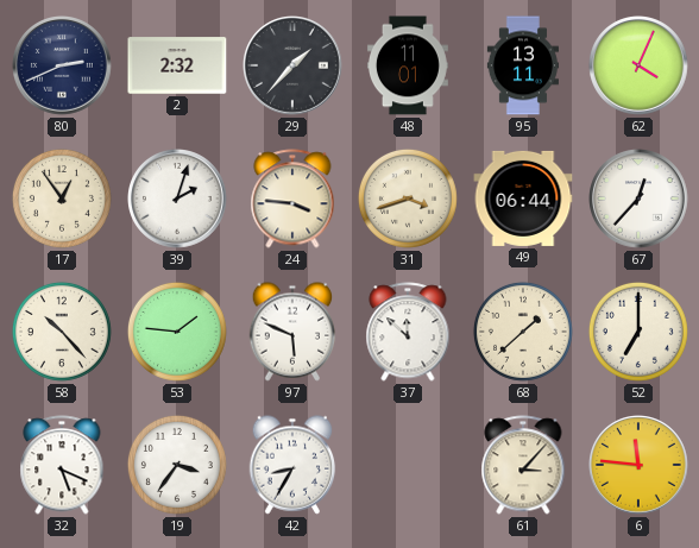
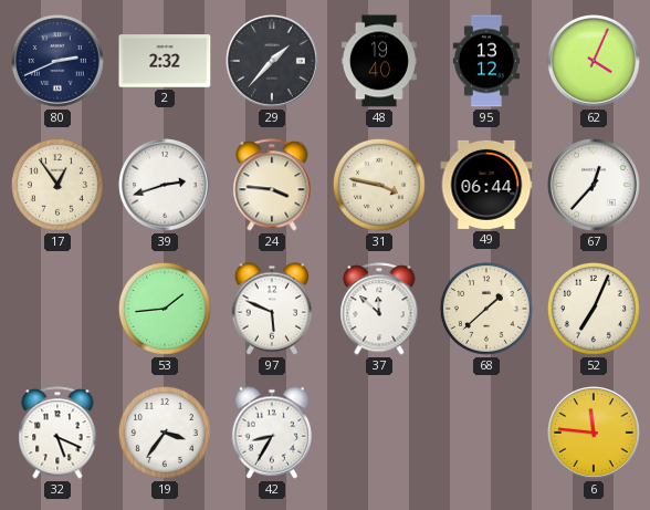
48: 11:01 -> 19:40
95: 13:11 -> 13:12
39: 2:03 -> 2:42
31: 3:42 -> 3:47
58: 10:23 -> none
53: 1:46 -> 1:44
52: 7:00 -> 7:04
61: 3:07 -> none
